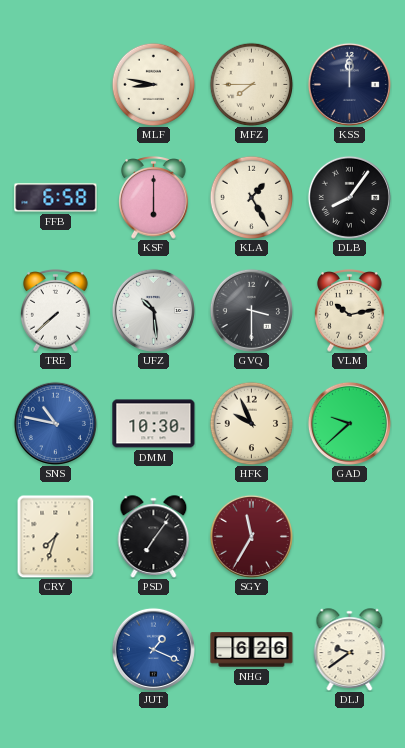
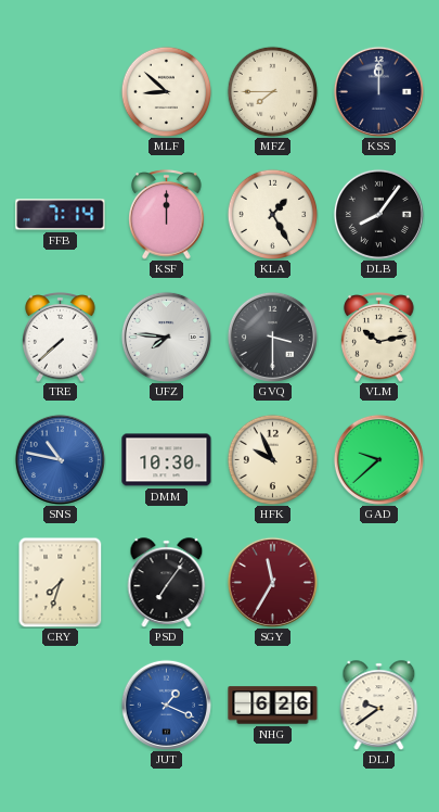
MLF: 8:47 -> 8:52
FFB: 6:58 -> 7:14
KSF: 6:00 -> 12:00
UFZ: 10:29 -> 7:46
